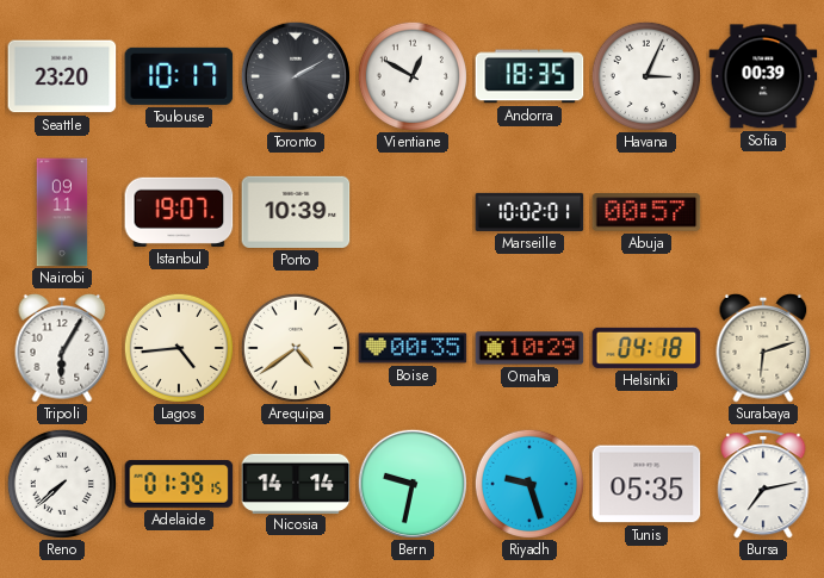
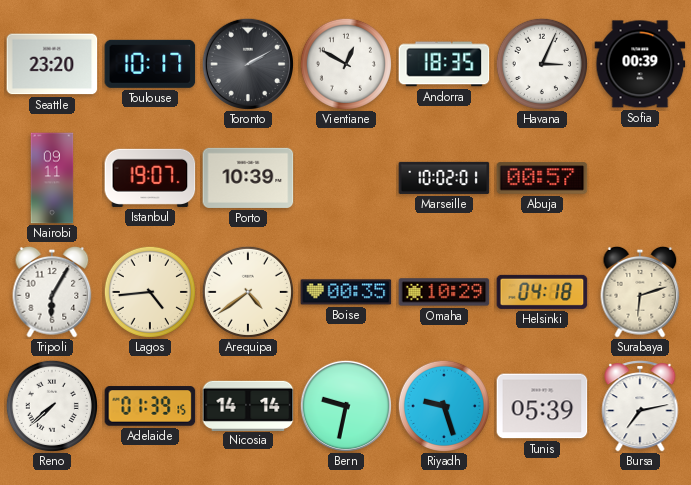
Tunis: 05:35 -> 05:39
